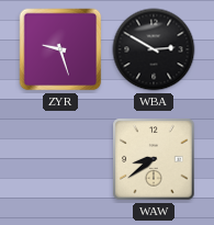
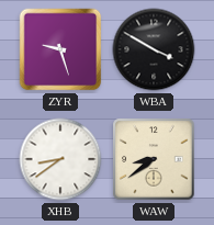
WBA: 2:50 -> 3:50
XHB: none -> 8:39
